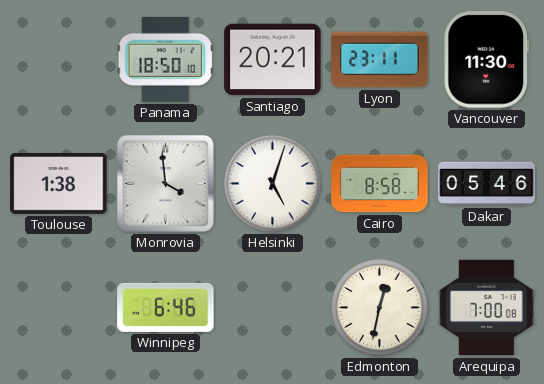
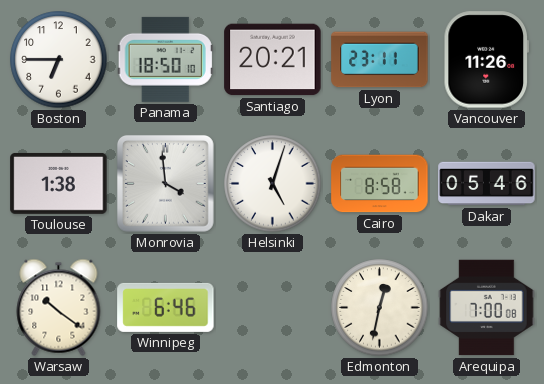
Boston: none -> 6:45
Vancouver: 11:30 -> 11:26
Warsaw: none -> 10:21
